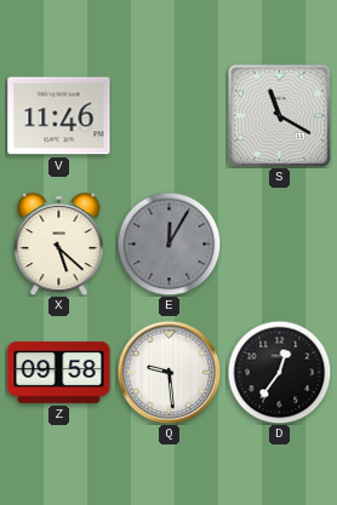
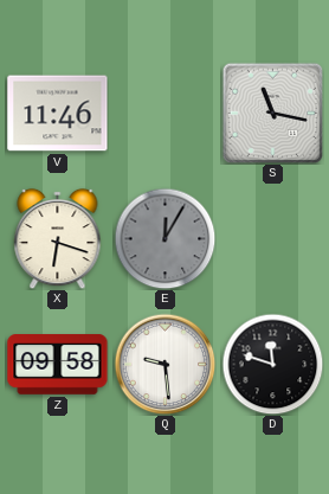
S: 11:20 -> 11:17
X: 5:22 -> 6:18
D: 12:36 -> 11:48
